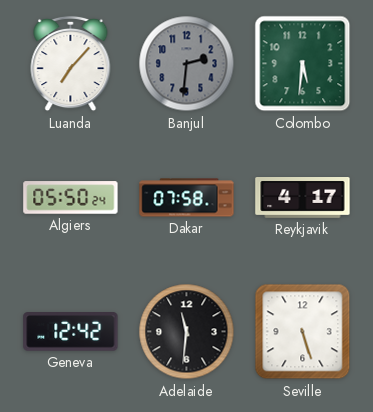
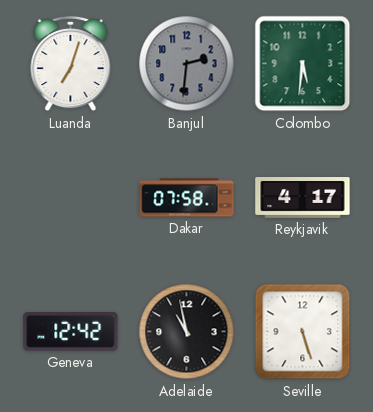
Luanda: 7:07 -> 7:03
Algiers: 05:50 -> none
Adelaide: 11:31 -> 10:58
